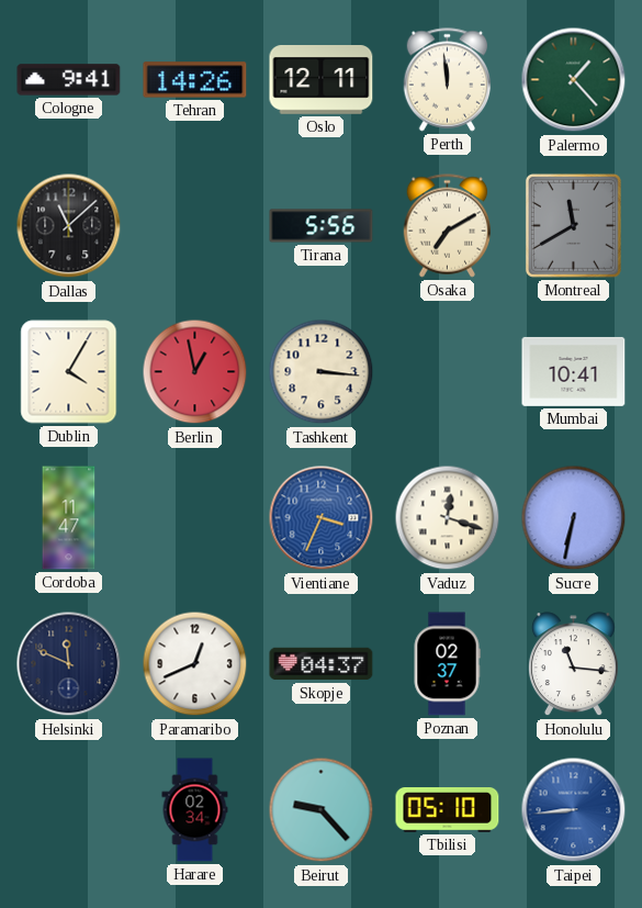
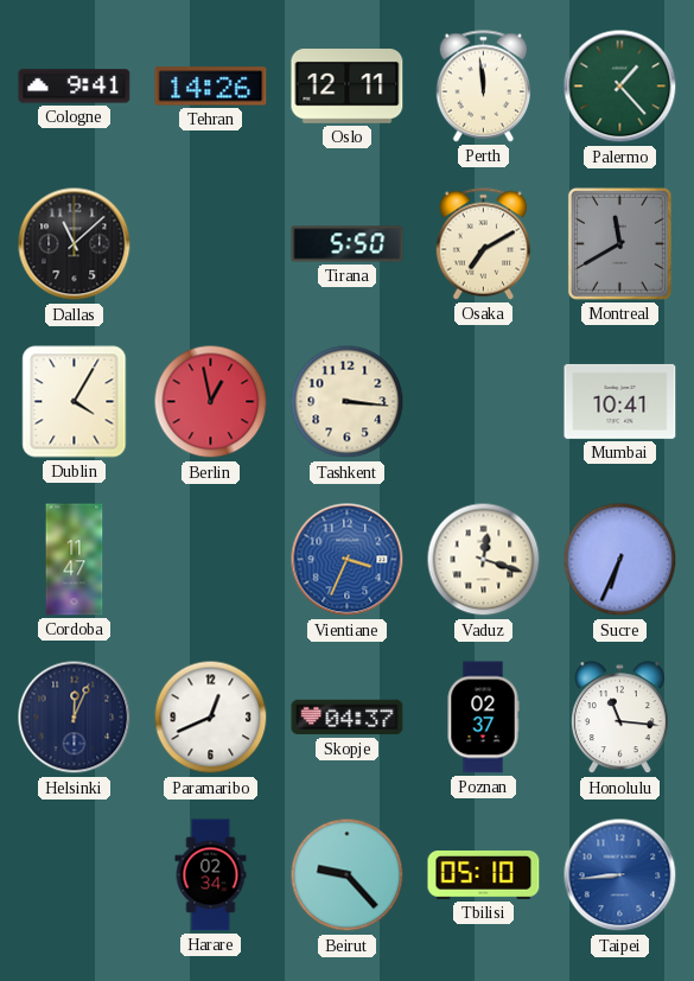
Tirana: 5:56 -> 5:50
Sucre: 6:32 -> 6:34
Helsinki: 11:49 -> 12:04
